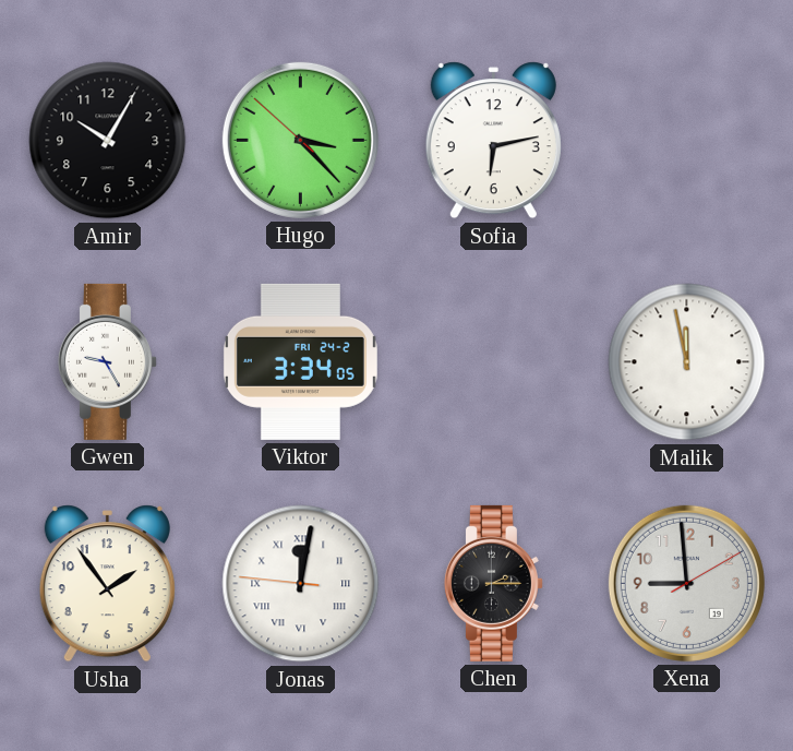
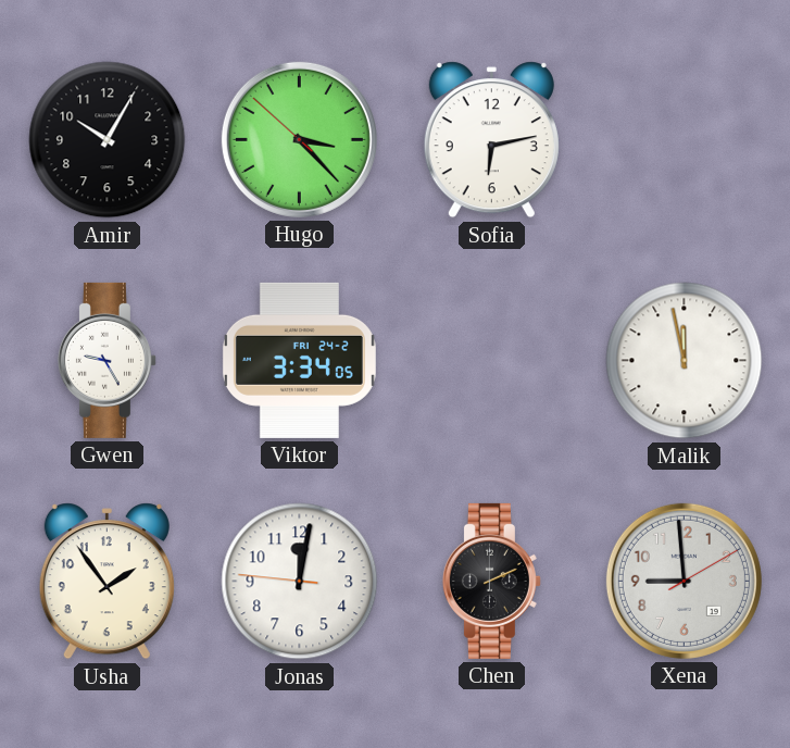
Jonas numerals: Roman -> Arabic
Chen: 2:15 -> 2:11
